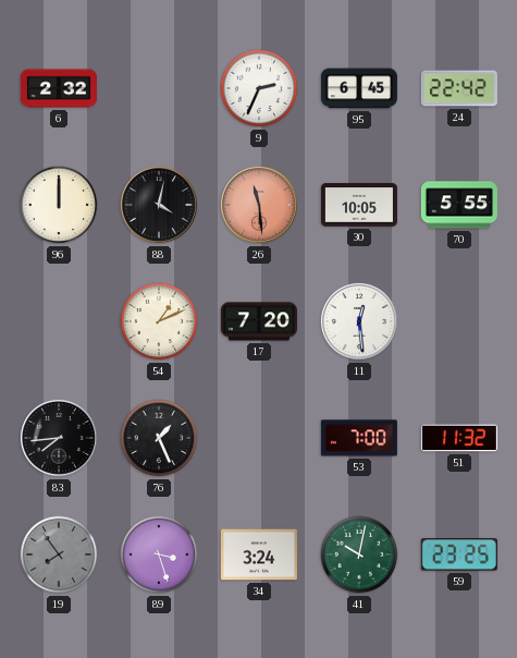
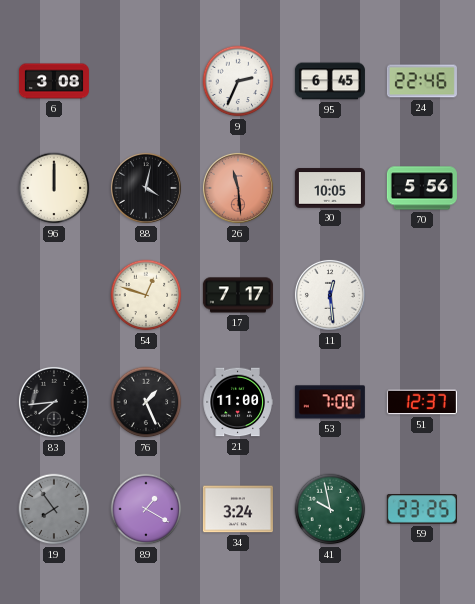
6: 2:32 -> 3:08
24: 22:42 -> 22:46
70: 5:55 -> 5:56
54: 1:11 -> 12:48
17: 7:20 -> 7:17
21: none -> 11:00
51: 11:32 -> 12:37
89: 3:27 -> 1:20
41: 10:02 -> 9:58
